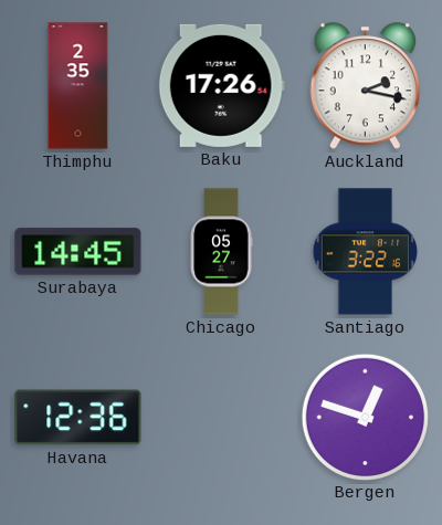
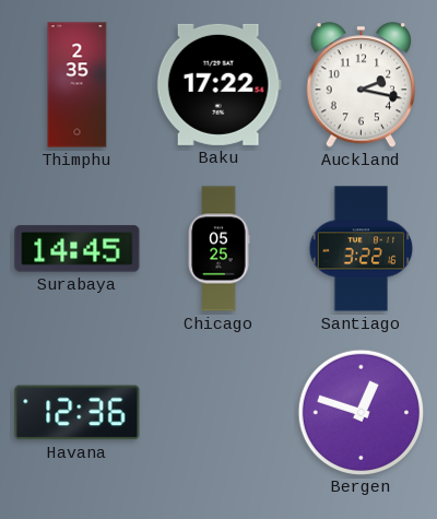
Baku: 17:26 -> 17:22
Chicago: 05:27 -> 05:25
